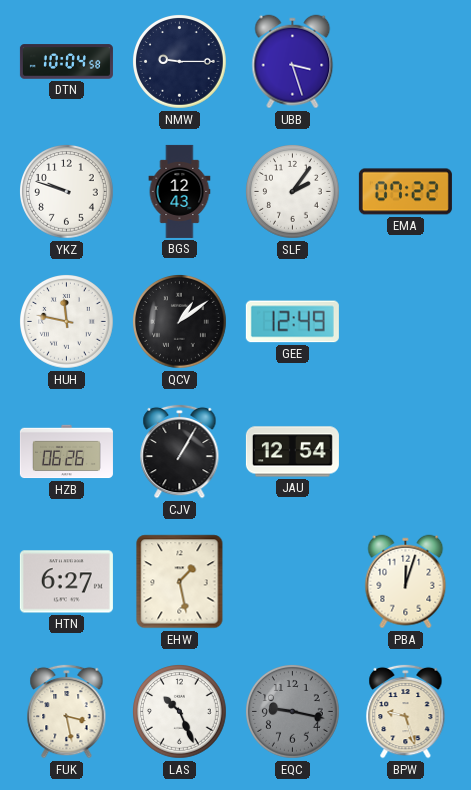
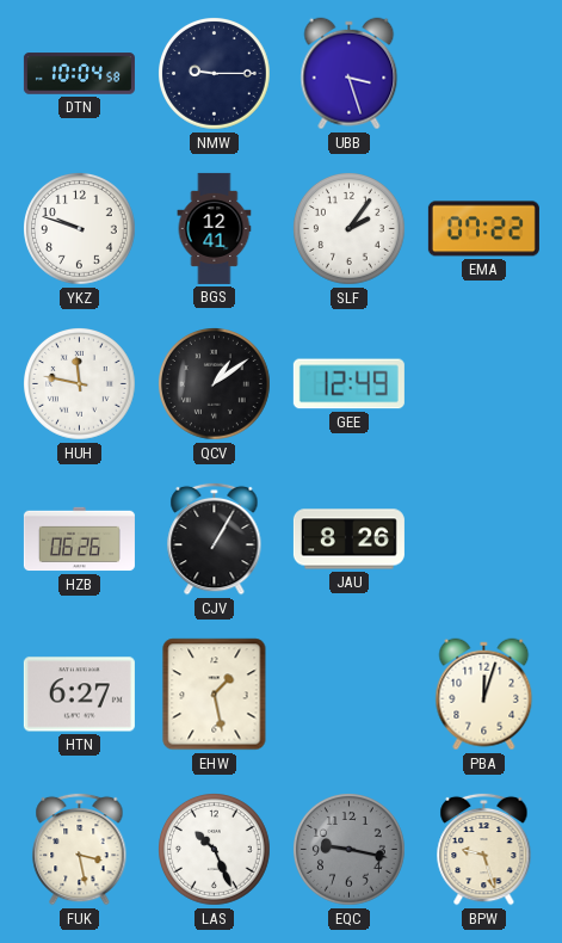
BGS: 12:43 -> 12:41
JAU: 12:54 -> 8:26
